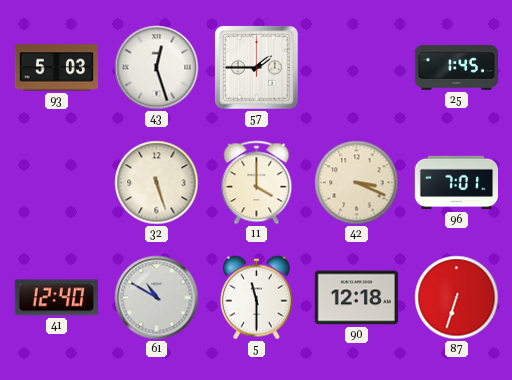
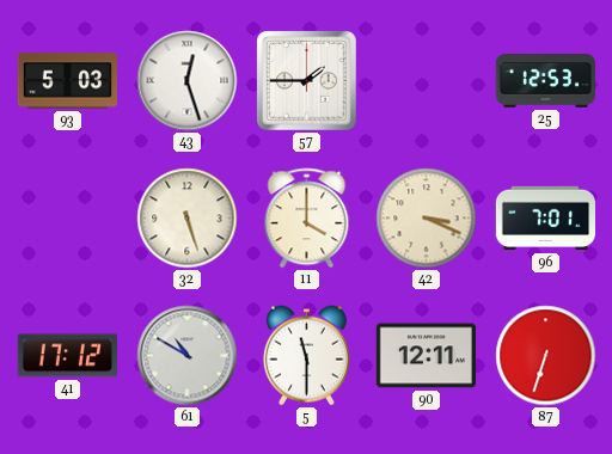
25: 1:45 -> 12:53
41: 12:40 -> 17:12
90: 12:18 -> 12:11
